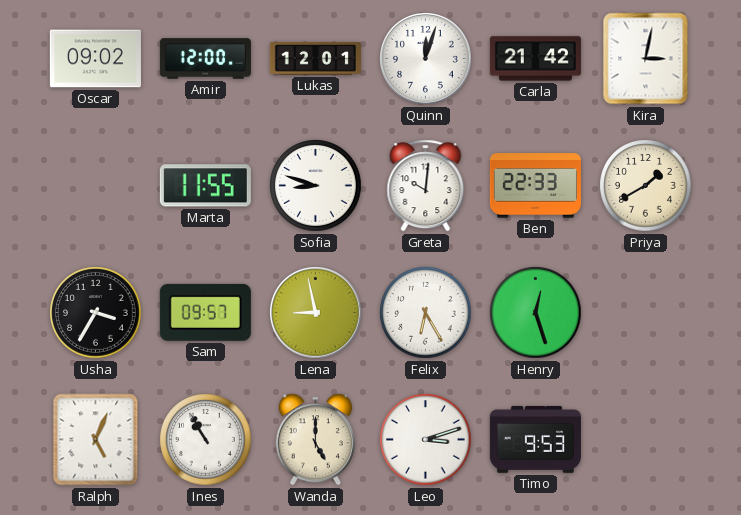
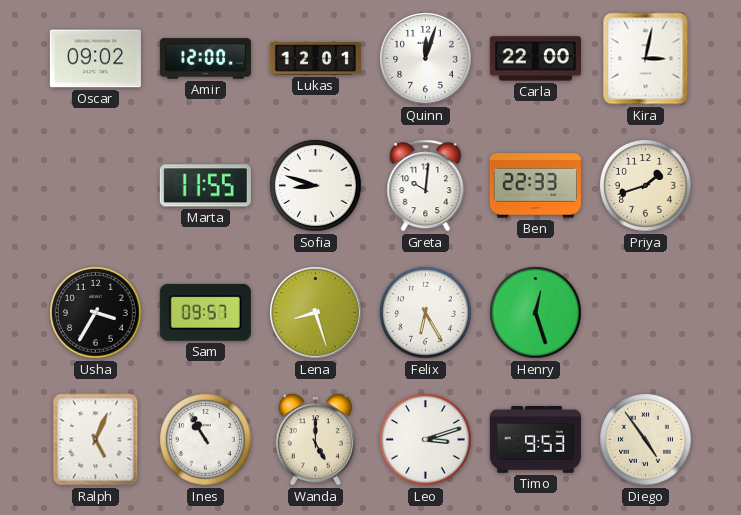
Carla: 21:42 -> 22:00
Priya: 1:40 -> 1:42
Lena: 8:58 -> 8:27
Diego: none -> 4:54
